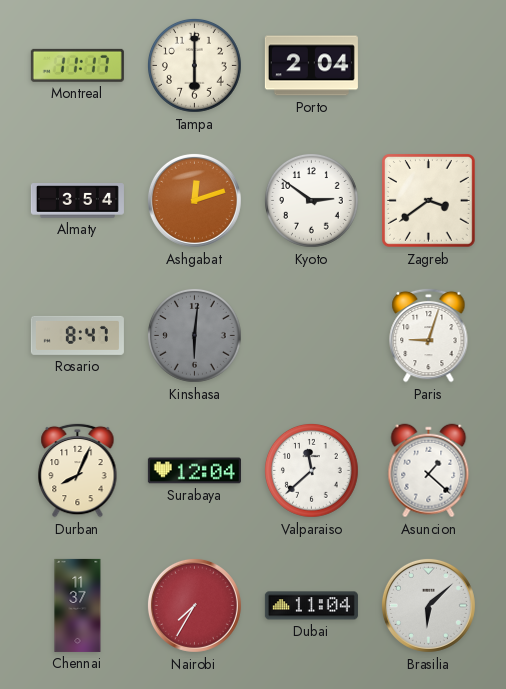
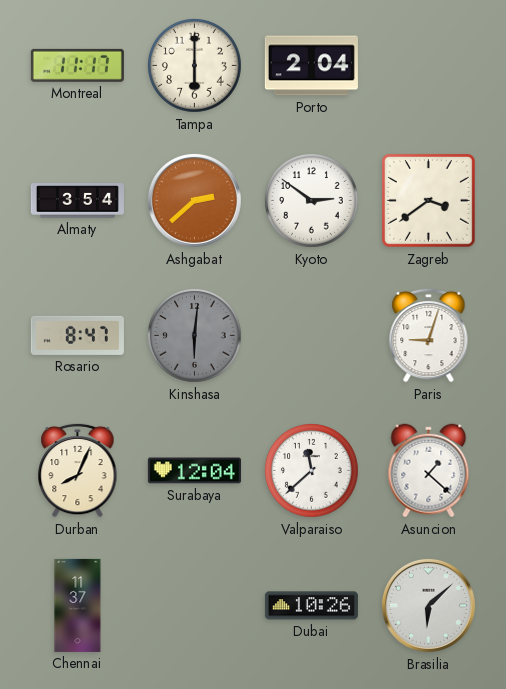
Ashgabat: 12:12 -> 2:38
Nairobi: 7:35 -> none
Dubai: 11:04 -> 10:26
